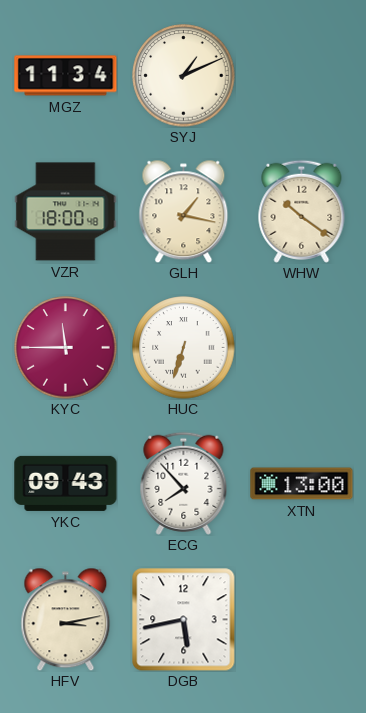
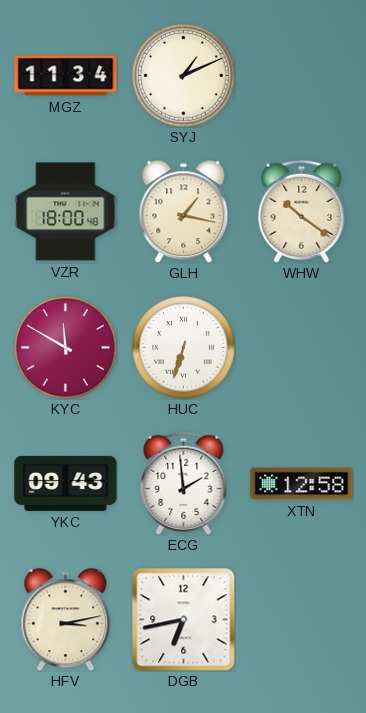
KYC: 11:45 -> 11:50
ECG: 7:53 -> 1:59
XTN: 13:00 -> 12:58
DGB: 5:43 -> 6:43
